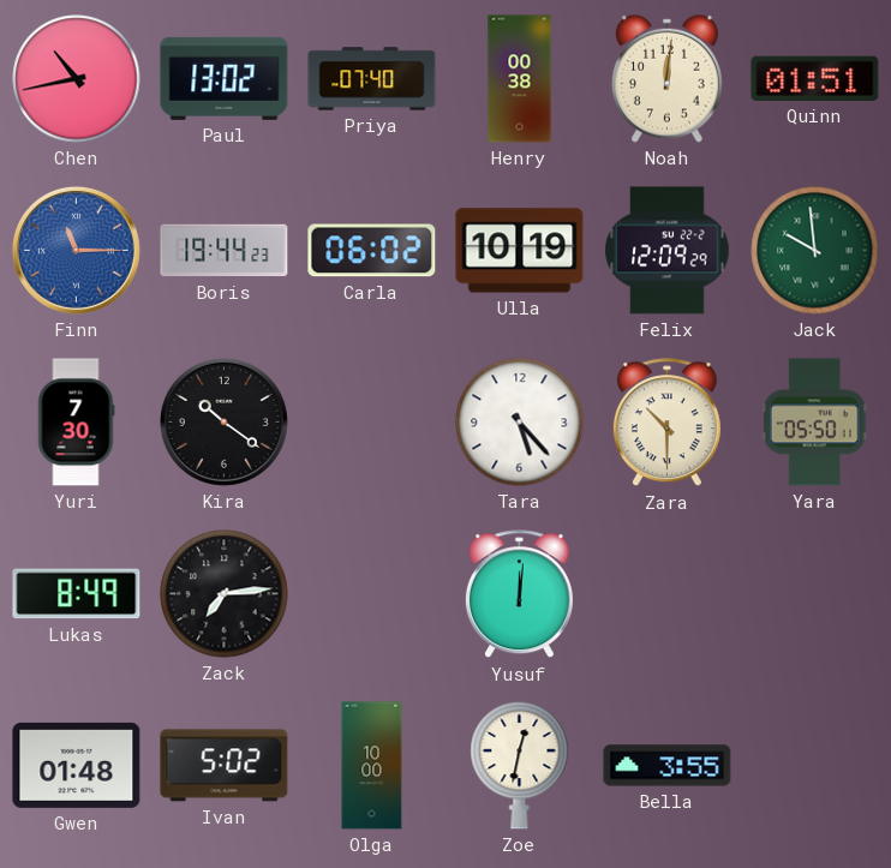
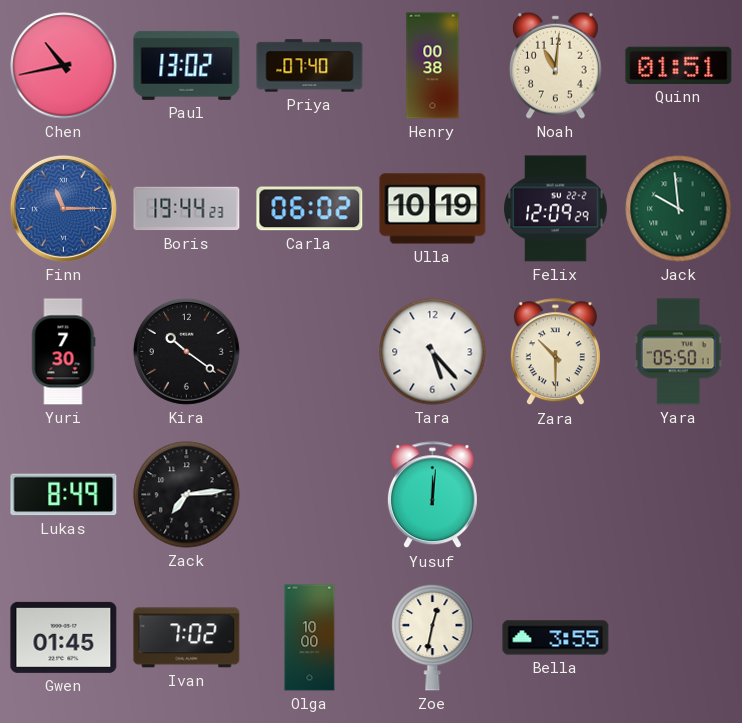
Noah: 12:01 -> 11:01
Gwen: 01:48 -> 01:45
Ivan: 5:02 -> 7:02
